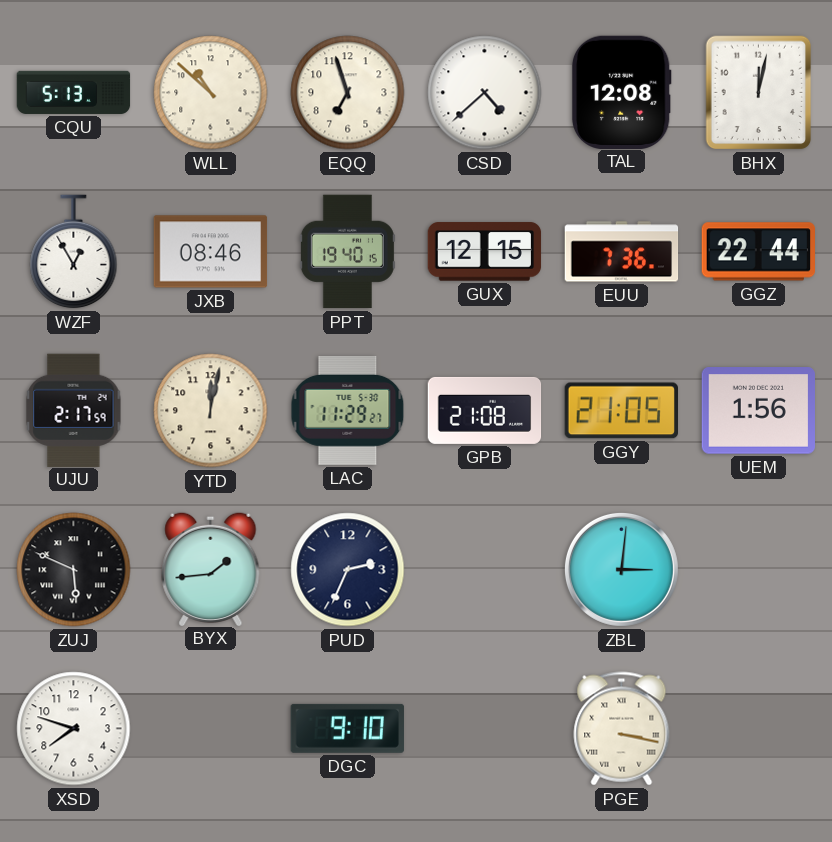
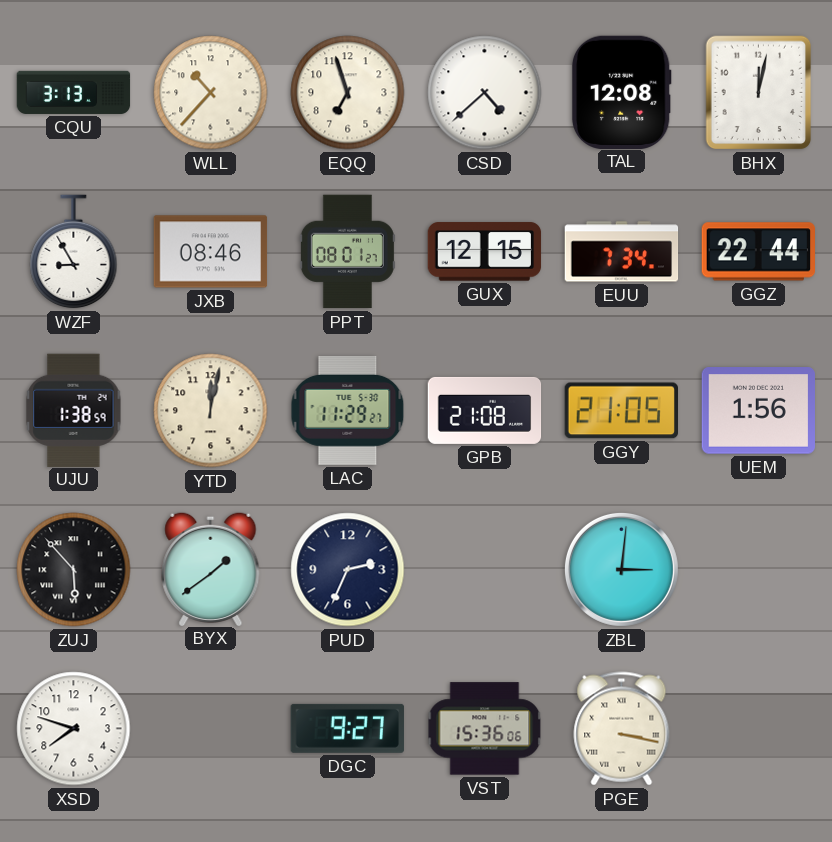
CQU: 5:13 -> 3:13
WLL: 10:52 -> 10:37
WZF: 12:55 -> 8:55
PPT: 19:40 -> 08:01
EUU: 7:36 -> 7:34
UJU: 2:17 -> 1:38
ZUJ: 5:49 -> 5:53
BYX: 1:44 -> 1:39
DGC: 9:10 -> 9:27
VST: none -> 15:36
